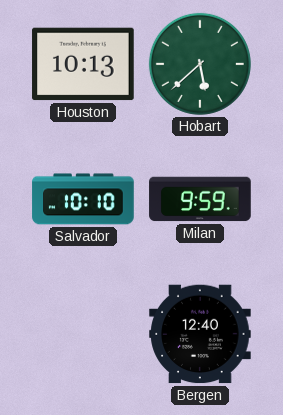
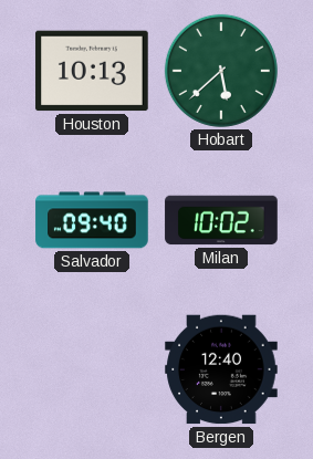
Salvador: 10:10 -> 09:40
Milan: 9:59 -> 10:02
